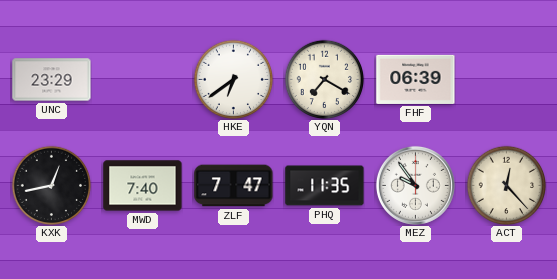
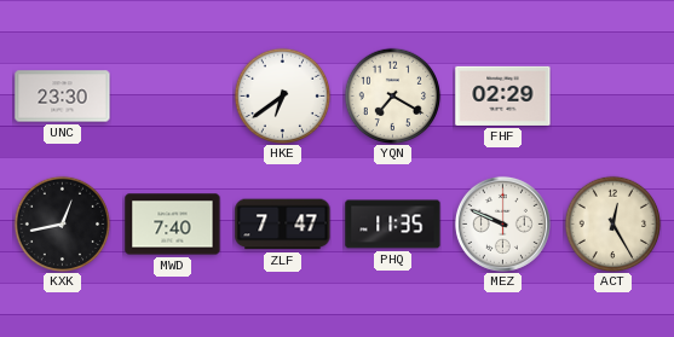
UNC: 23:29 -> 23:30
FHF: 06:39 -> 02:29
MEZ: 9:54 -> 9:49
ACT: 12:23 -> 12:25
